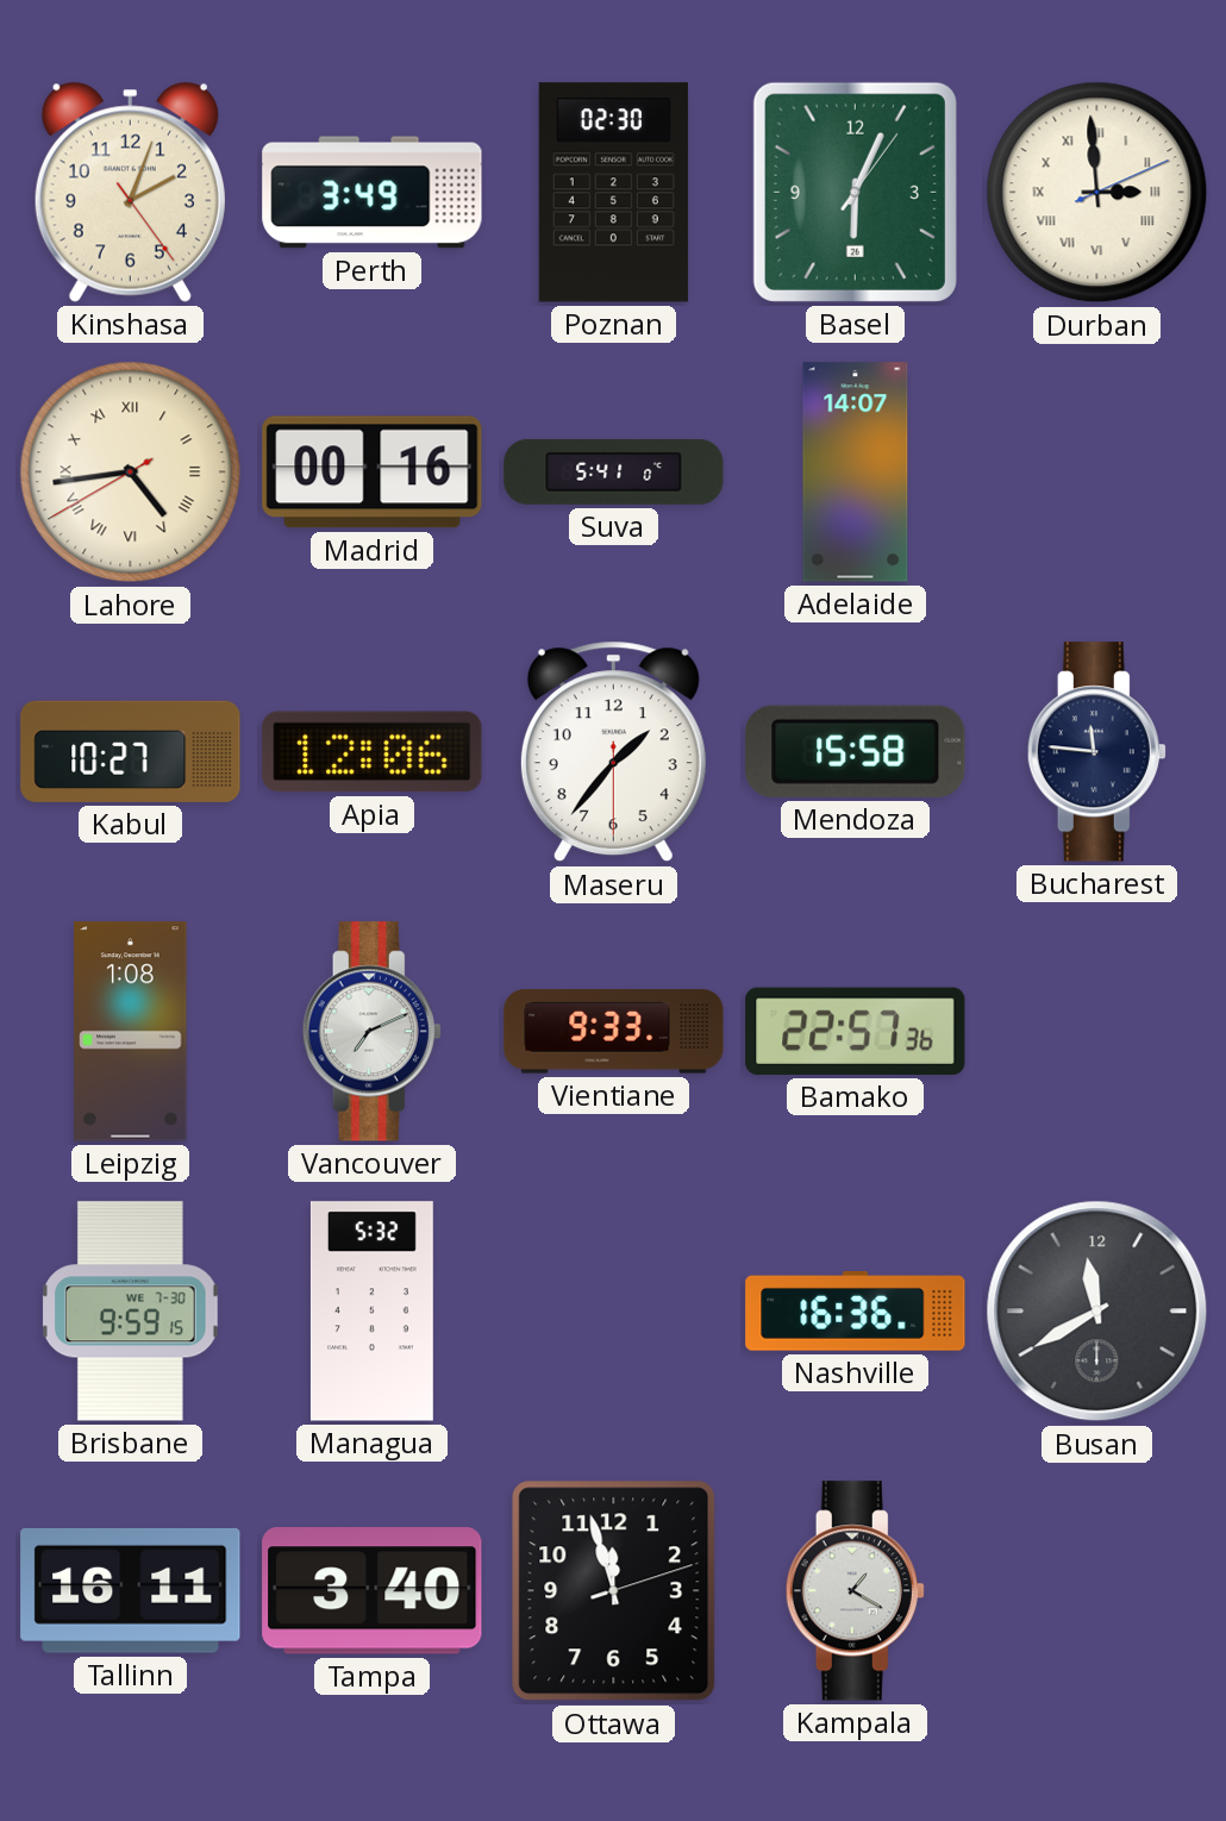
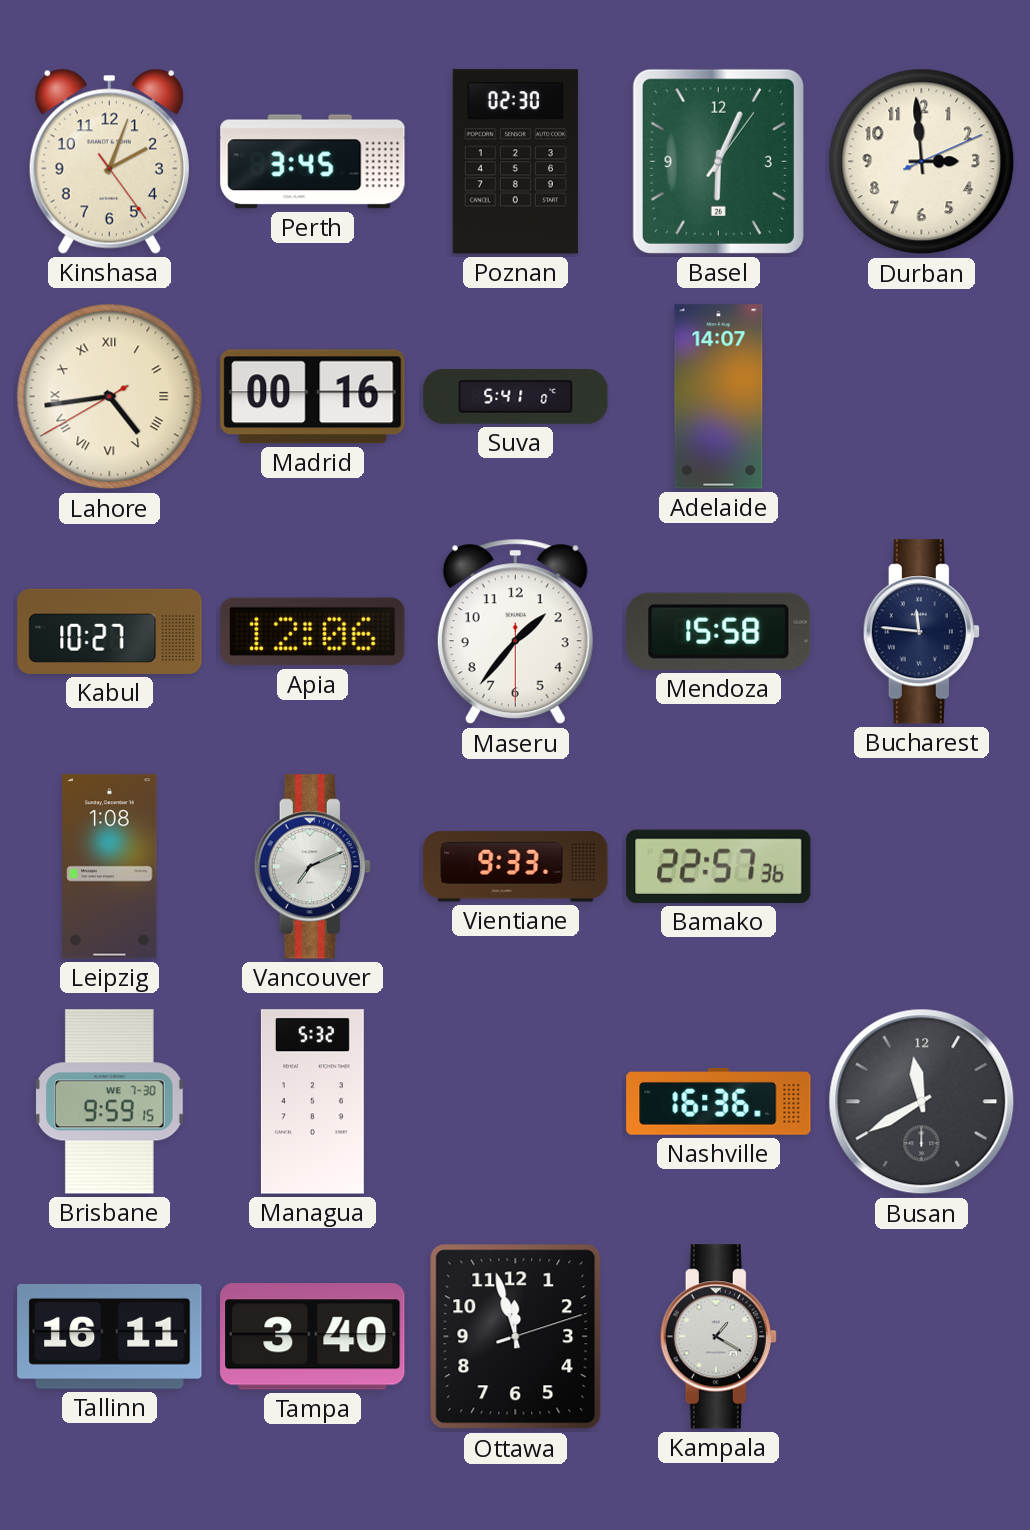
Perth: 3:49 -> 3:45
Durban numerals: Roman -> Arabic
